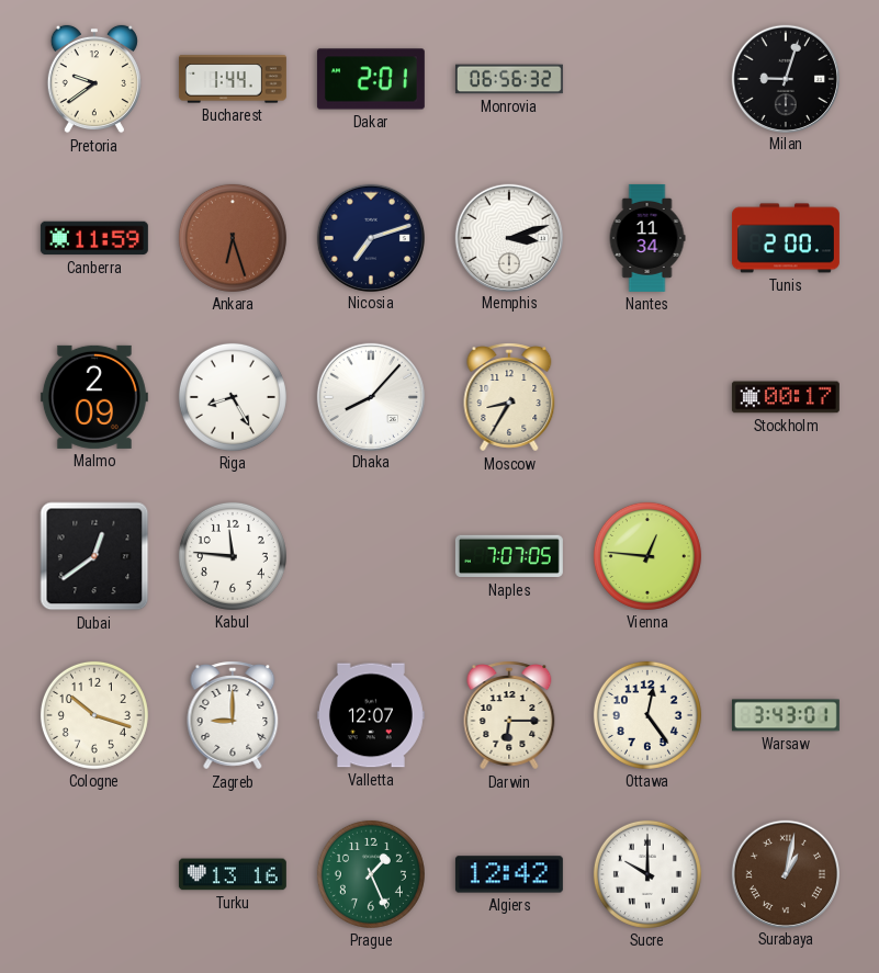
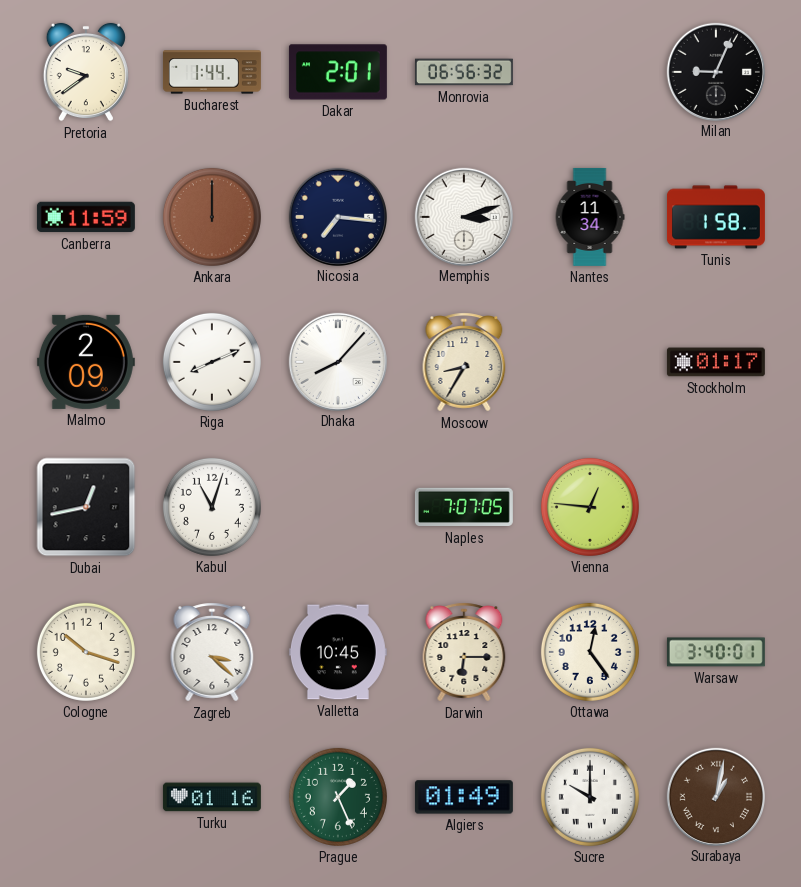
Milan: 9:03 -> 9:04
Ankara: 6:27 -> 12:00
Nicosia: 7:12 -> 7:16
Tunis: 2:00 -> 1:58
Riga: 8:25 -> 8:11
Stockholm: 00:17 -> 01:17
Dubai: 12:39 -> 12:43
Kabul: 11:46 -> 11:03
Zagreb: 9:00 -> 3:22
Valletta: 12:07 -> 10:45
Warsaw: 3:43 -> 3:40
Turku: 13:16 -> 01:16
Algiers: 12:42 -> 01:49
